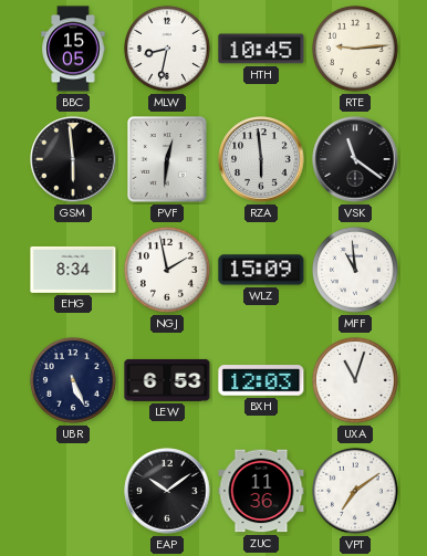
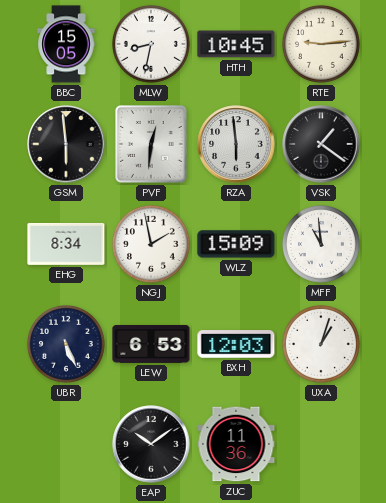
VSK: 11:21 -> 1:21
UXA: 11:03 -> 1:03
VPT: 7:09 -> none
